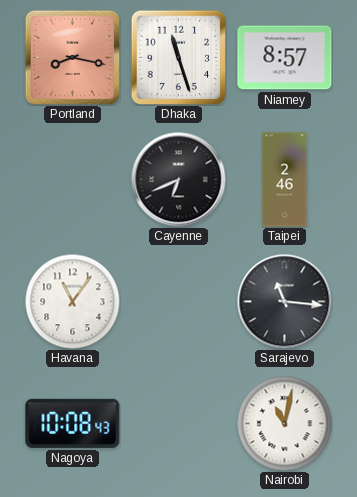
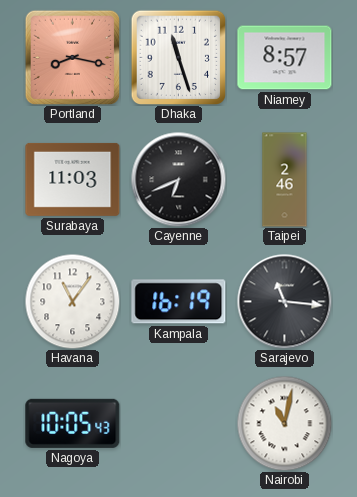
Surabaya: none -> 11:03
Kampala: none -> 16:19
Nagoya: 10:08 -> 10:05
